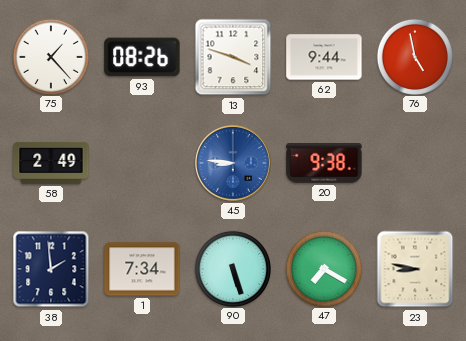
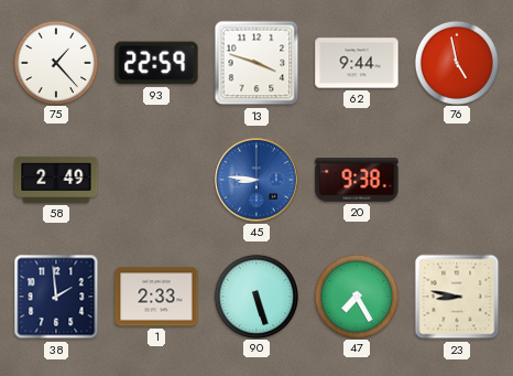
93: 08:26 -> 22:59
1: 7:34 -> 2:33
47: 7:20 -> 7:25
